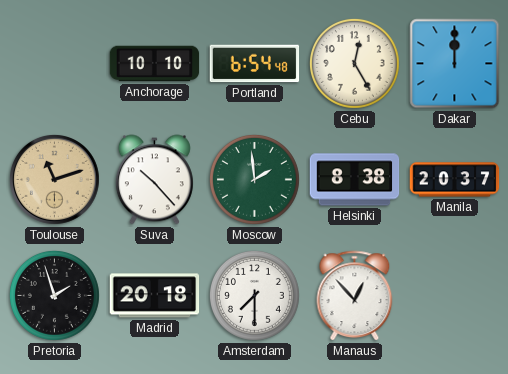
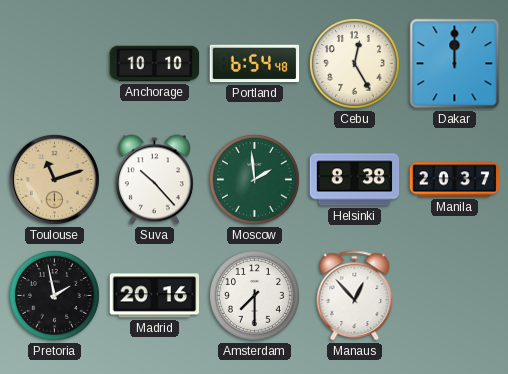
Pretoria: 1:57 -> 1:58
Madrid: 20:18 -> 20:16
